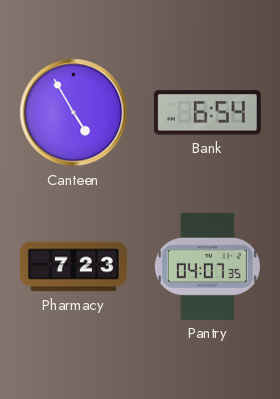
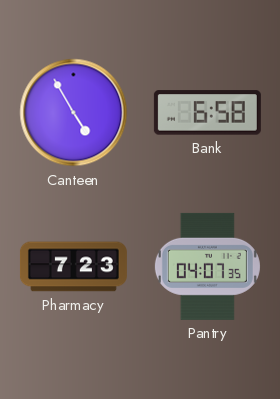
Bank: 6:54 -> 6:58
